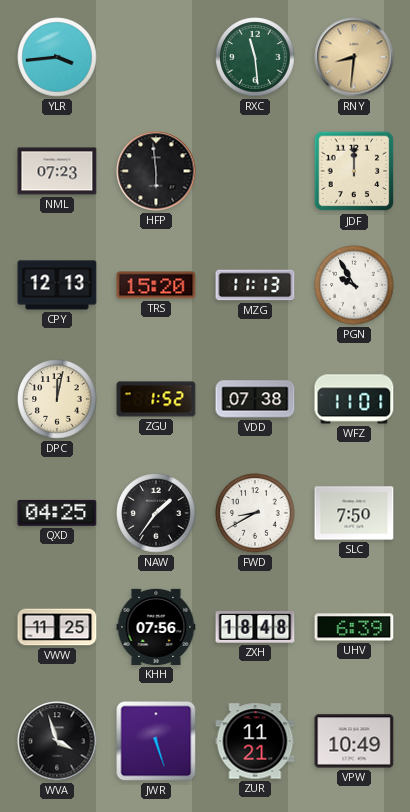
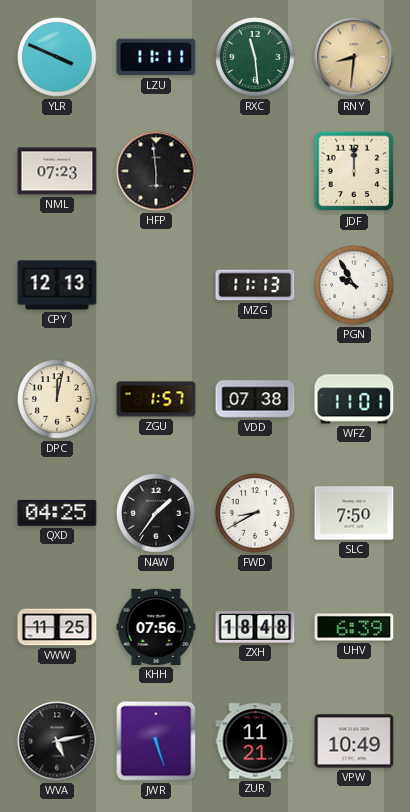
YLR: 3:44 -> 3:49
LZU: none -> 11:11
TRS: 15:20 -> none
ZGU: 1:52 -> 1:57
WVA: 3:57 -> 5:13
